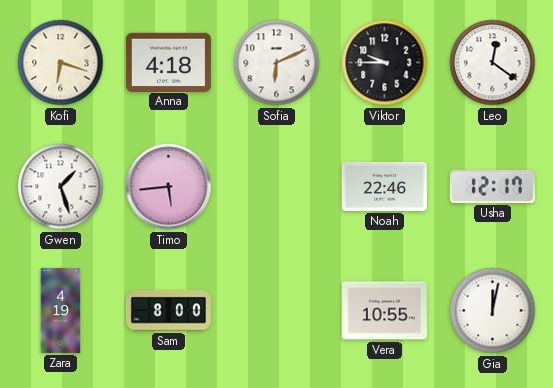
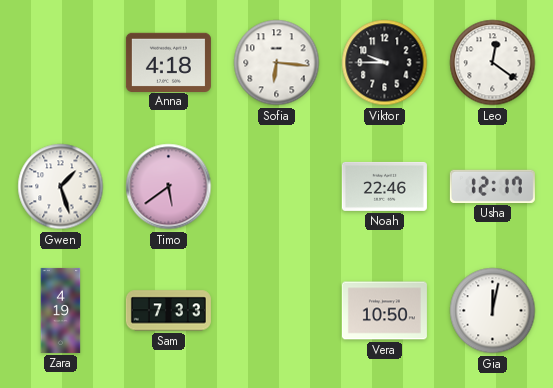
Kofi: 6:18 -> none
Sofia: 6:11 -> 6:16
Timo: 5:44 -> 5:39
Sam: 8:00 -> 7:33
Vera: 10:55 -> 10:50
